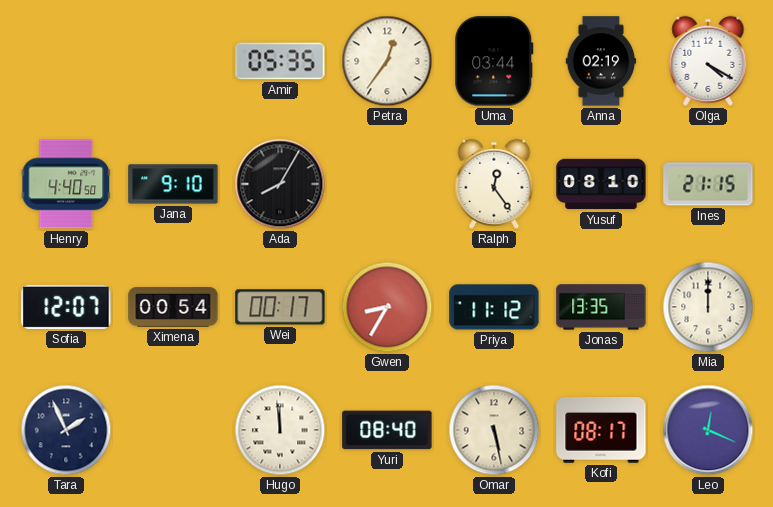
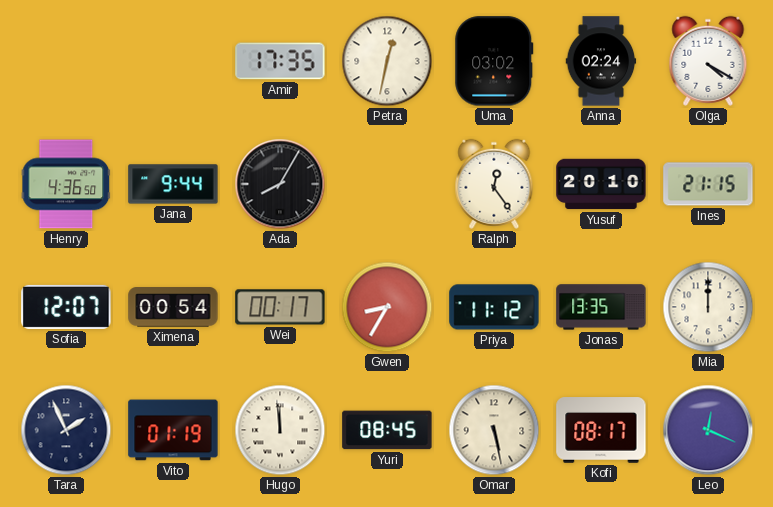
Amir: 05:35 -> 17:35
Petra: 12:36 -> 12:32
Uma: 03:44 -> 03:02
Anna: 02:19 -> 02:24
Henry: 4:40 -> 4:36
Jana: 9:10 -> 9:44
Yusuf: 08:10 -> 20:10
Vito: none -> 01:19
Yuri: 08:40 -> 08:45
